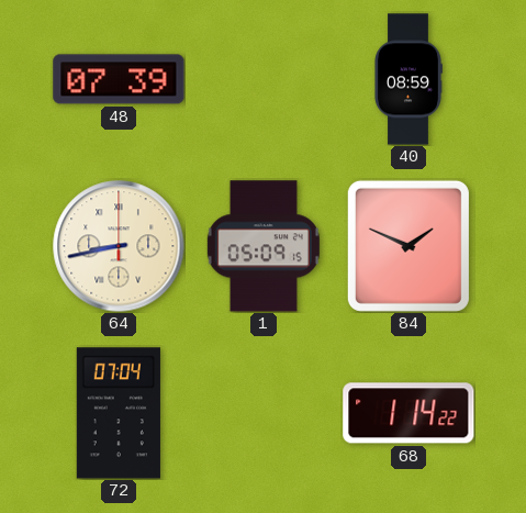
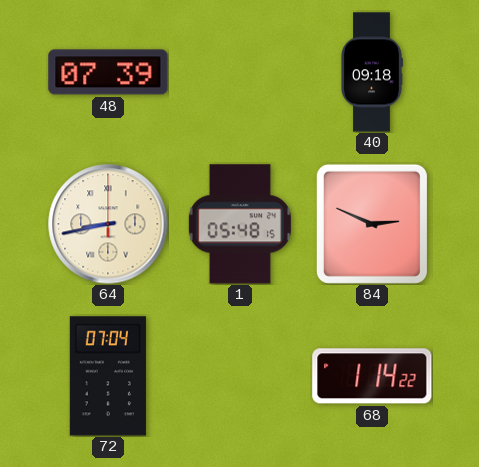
40: 08:59 -> 09:18
1: 05:09 -> 05:48
84: 1:49 -> 2:49
